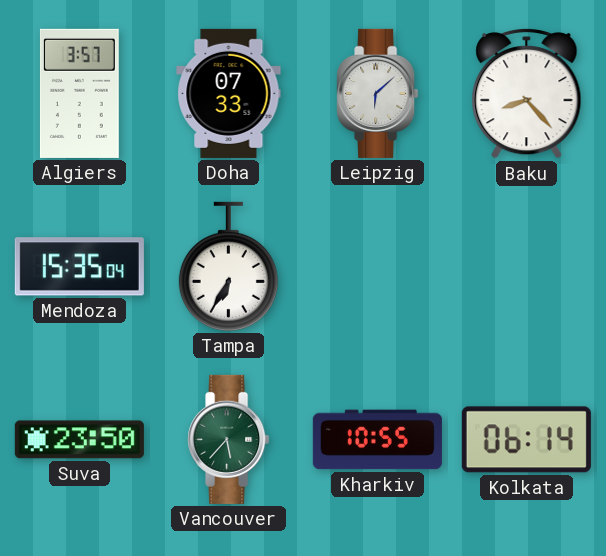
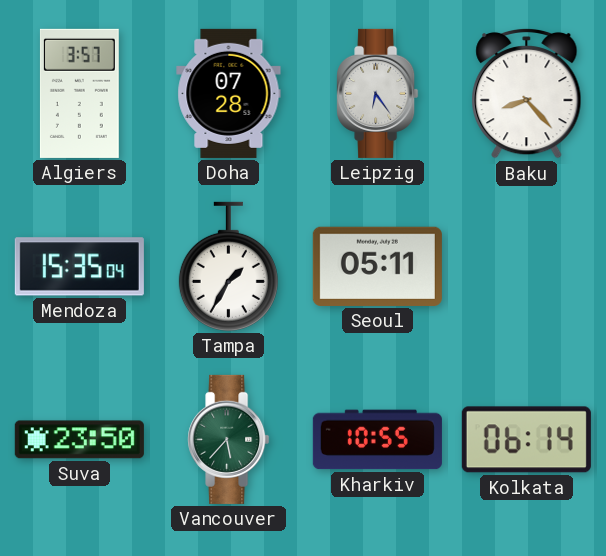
Doha: 07:33 -> 07:28
Leipzig: 6:08 -> 6:24
Tampa: 6:35 -> 1:35
Seoul: none -> 05:11
